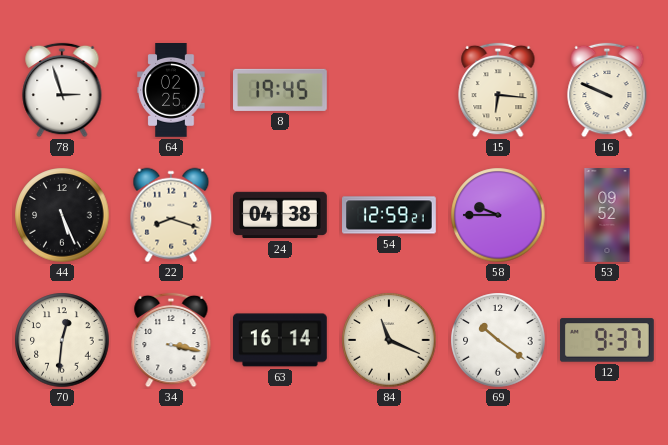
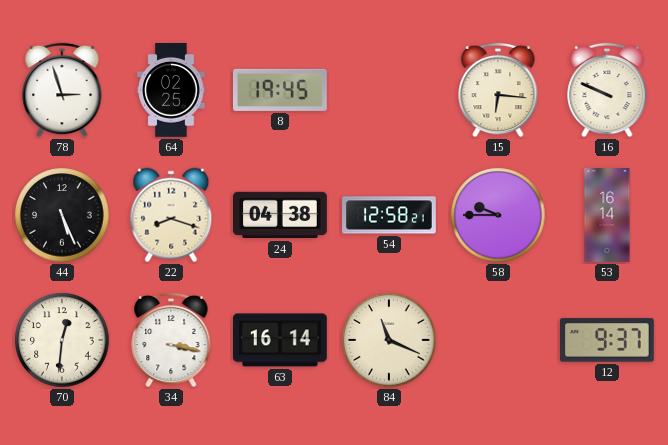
54: 12:59 -> 12:58
53: 09:52 -> 16:14
69: 10:21 -> none
